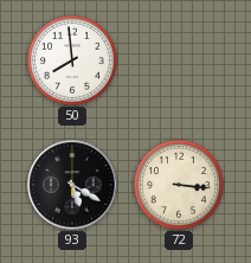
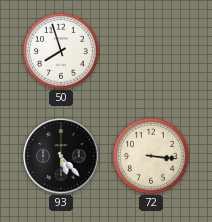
50: 7:59 -> 7:57
93: 5:20 -> 5:23
